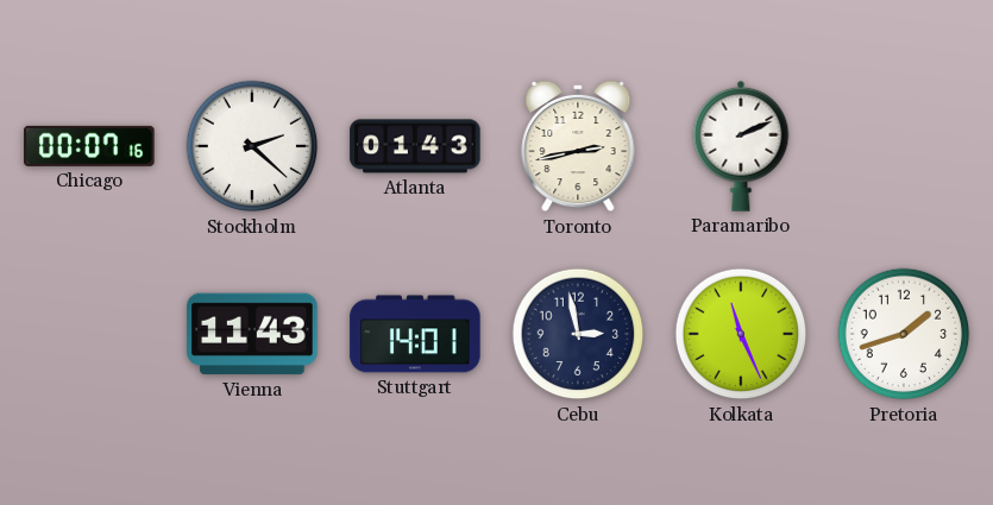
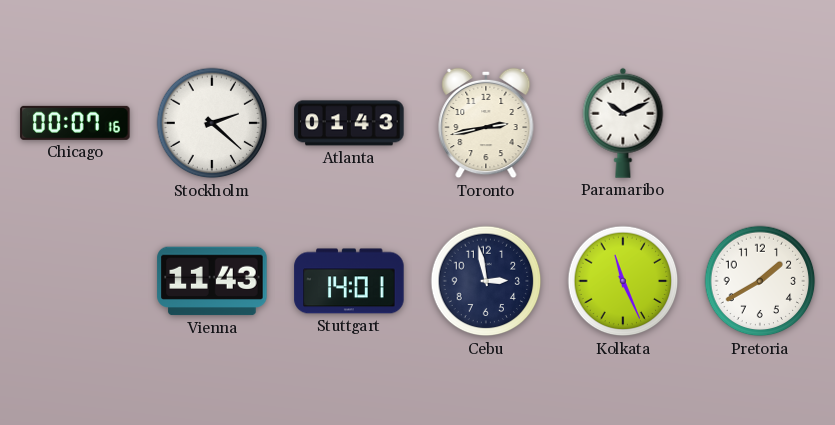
Paramaribo: 2:11 -> 10:11
Pretoria: 1:42 -> 1:40
